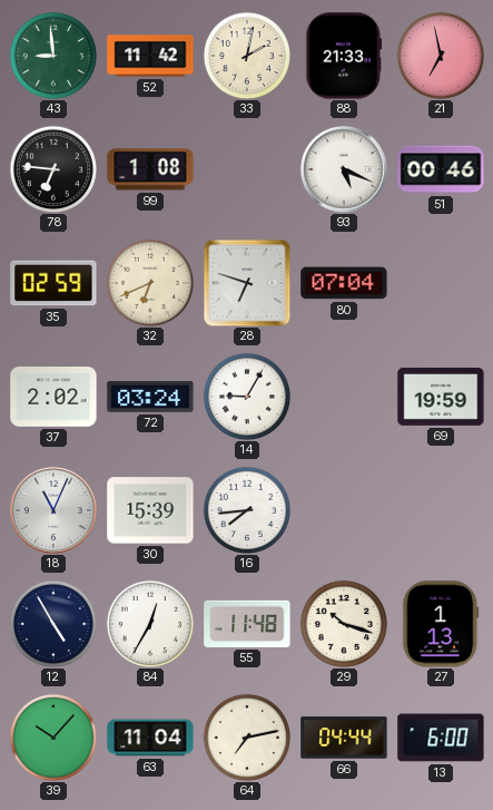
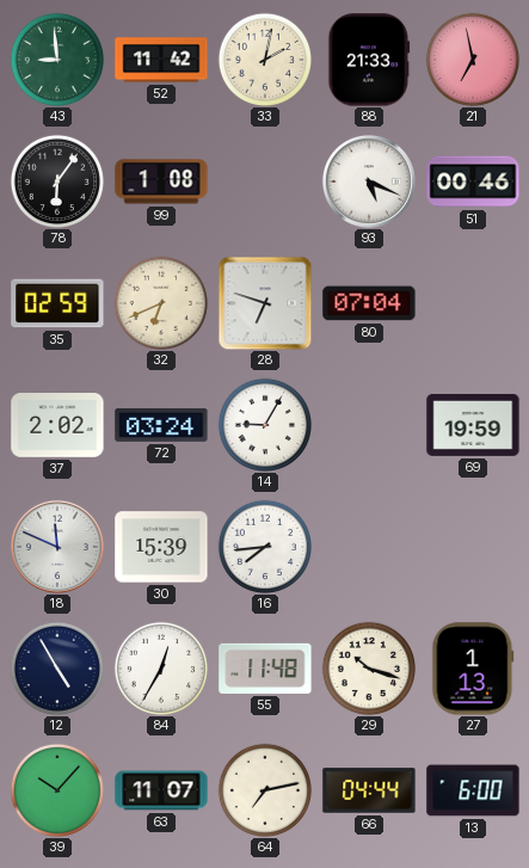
78: 6:46 -> 6:06
18: 11:04 -> 11:49
63: 11:04 -> 11:07
